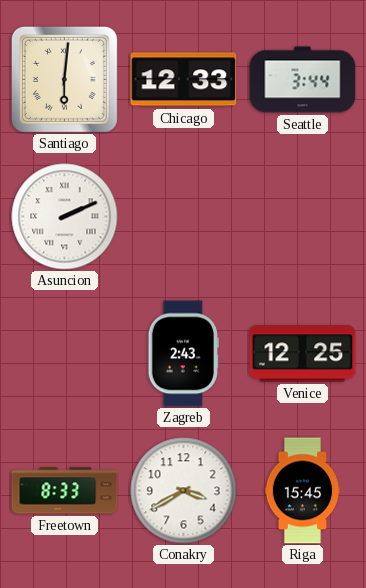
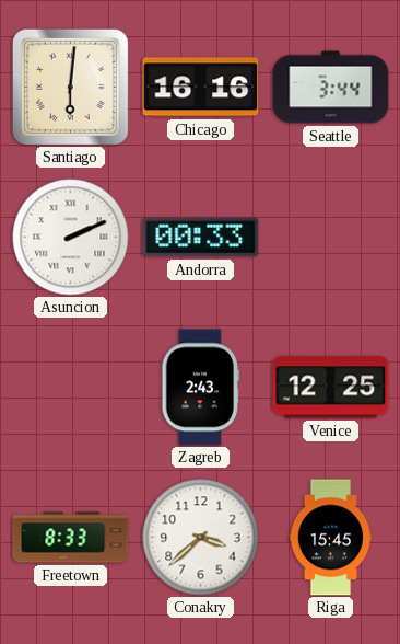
Chicago: 12:33 -> 16:16
Andorra: none -> 00:33
Conakry: 3:40 -> 3:38
